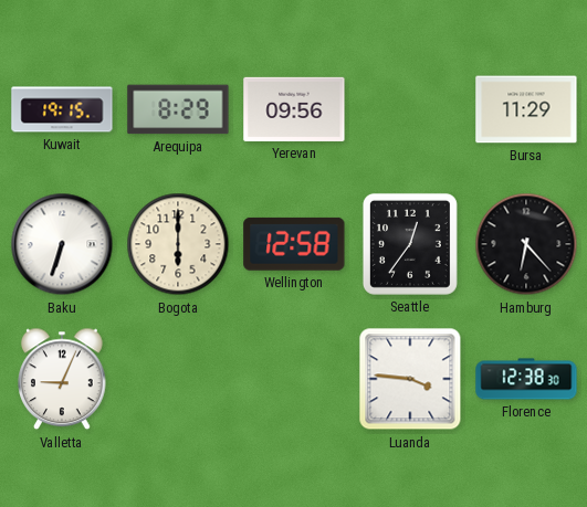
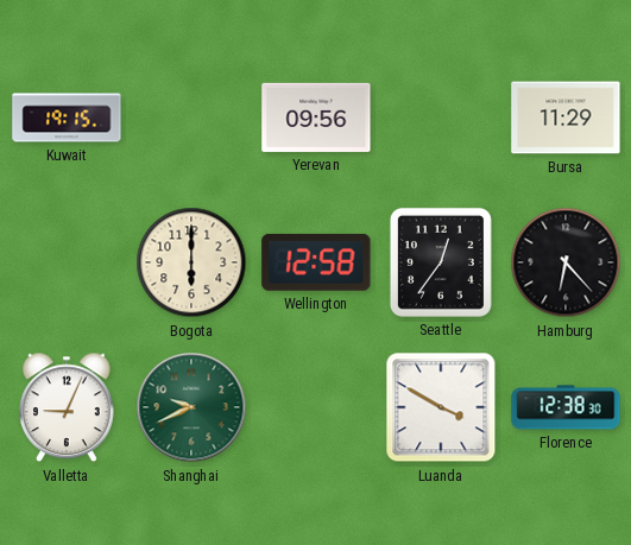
Arequipa: 8:29 -> none
Baku: 6:33 -> none
Shanghai: none -> 9:41
Luanda: 3:46 -> 3:50
